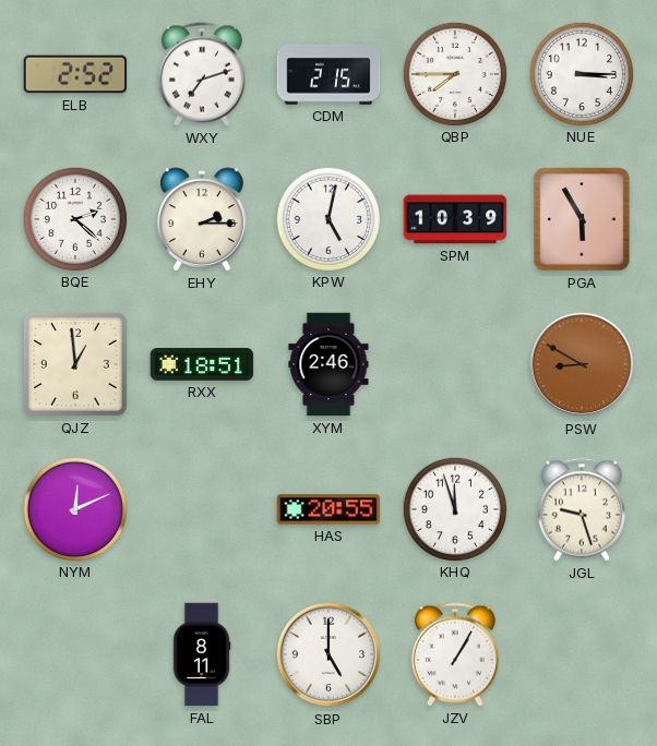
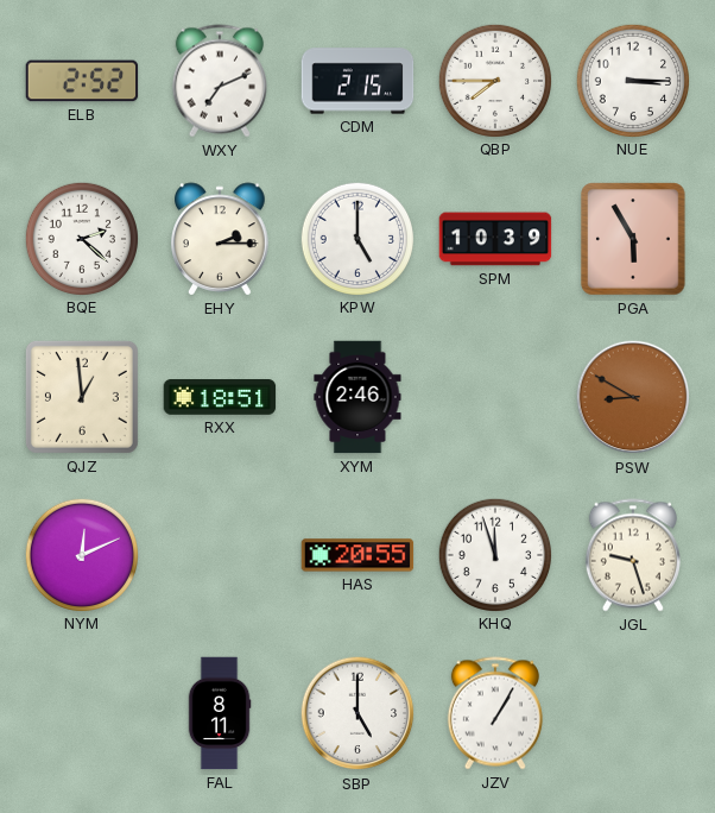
WXY: 7:12 -> 7:11
KPW: 5:02 -> 5:00
